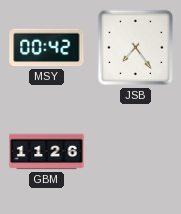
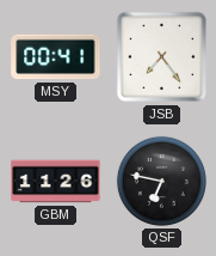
MSY: 00:42 -> 00:41
QSF: none -> 6:47
